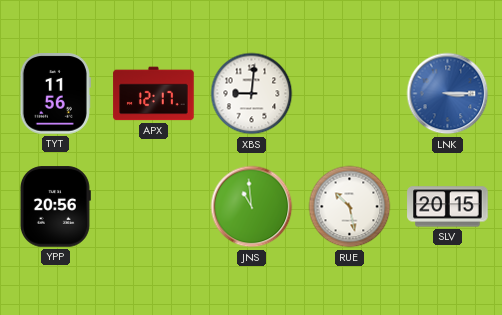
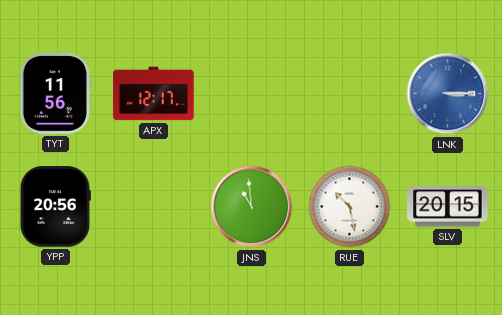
XBS: 9:01 -> none
